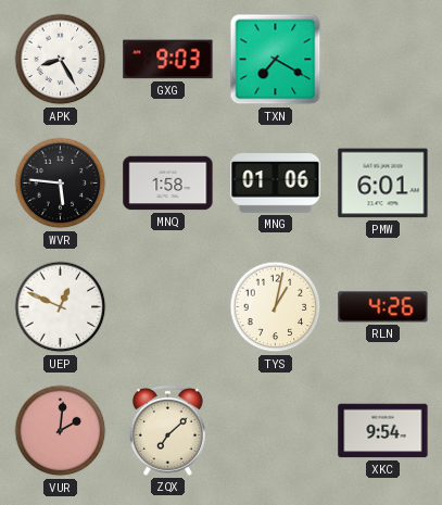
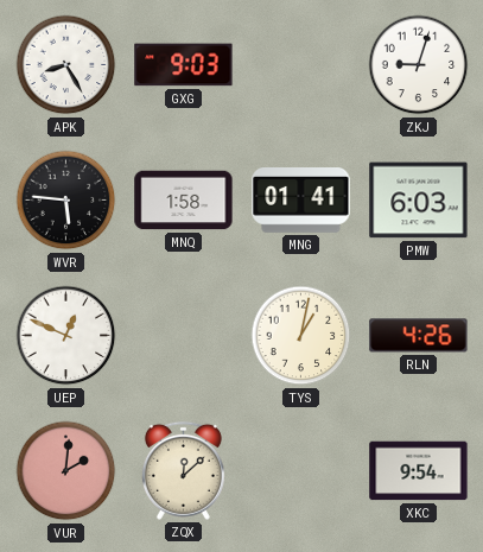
TXN: 7:20 -> none
ZKJ: none -> 9:03
MNG: 01:06 -> 01:41
PMW: 6:01 -> 6:03
ZQX: 7:08 -> 12:08
